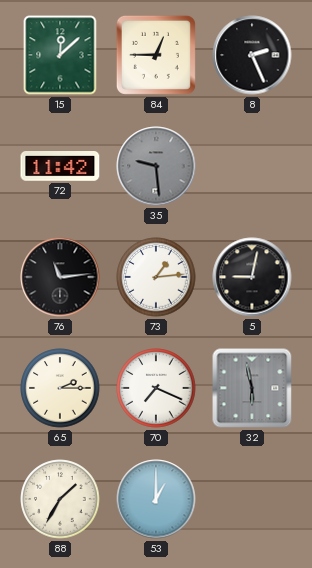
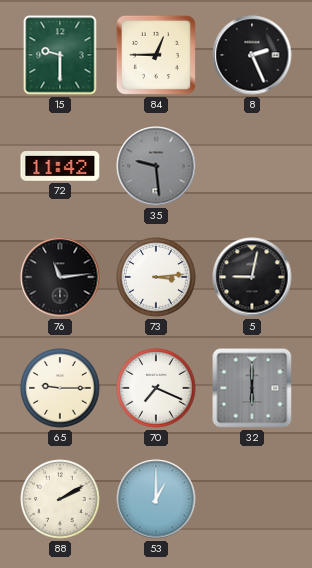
15: 12:08 -> 9:30
73: 1:14 -> 3:14
65: 2:15 -> 9:15
32: 5:58 -> 6:00
88: 1:35 -> 2:10
